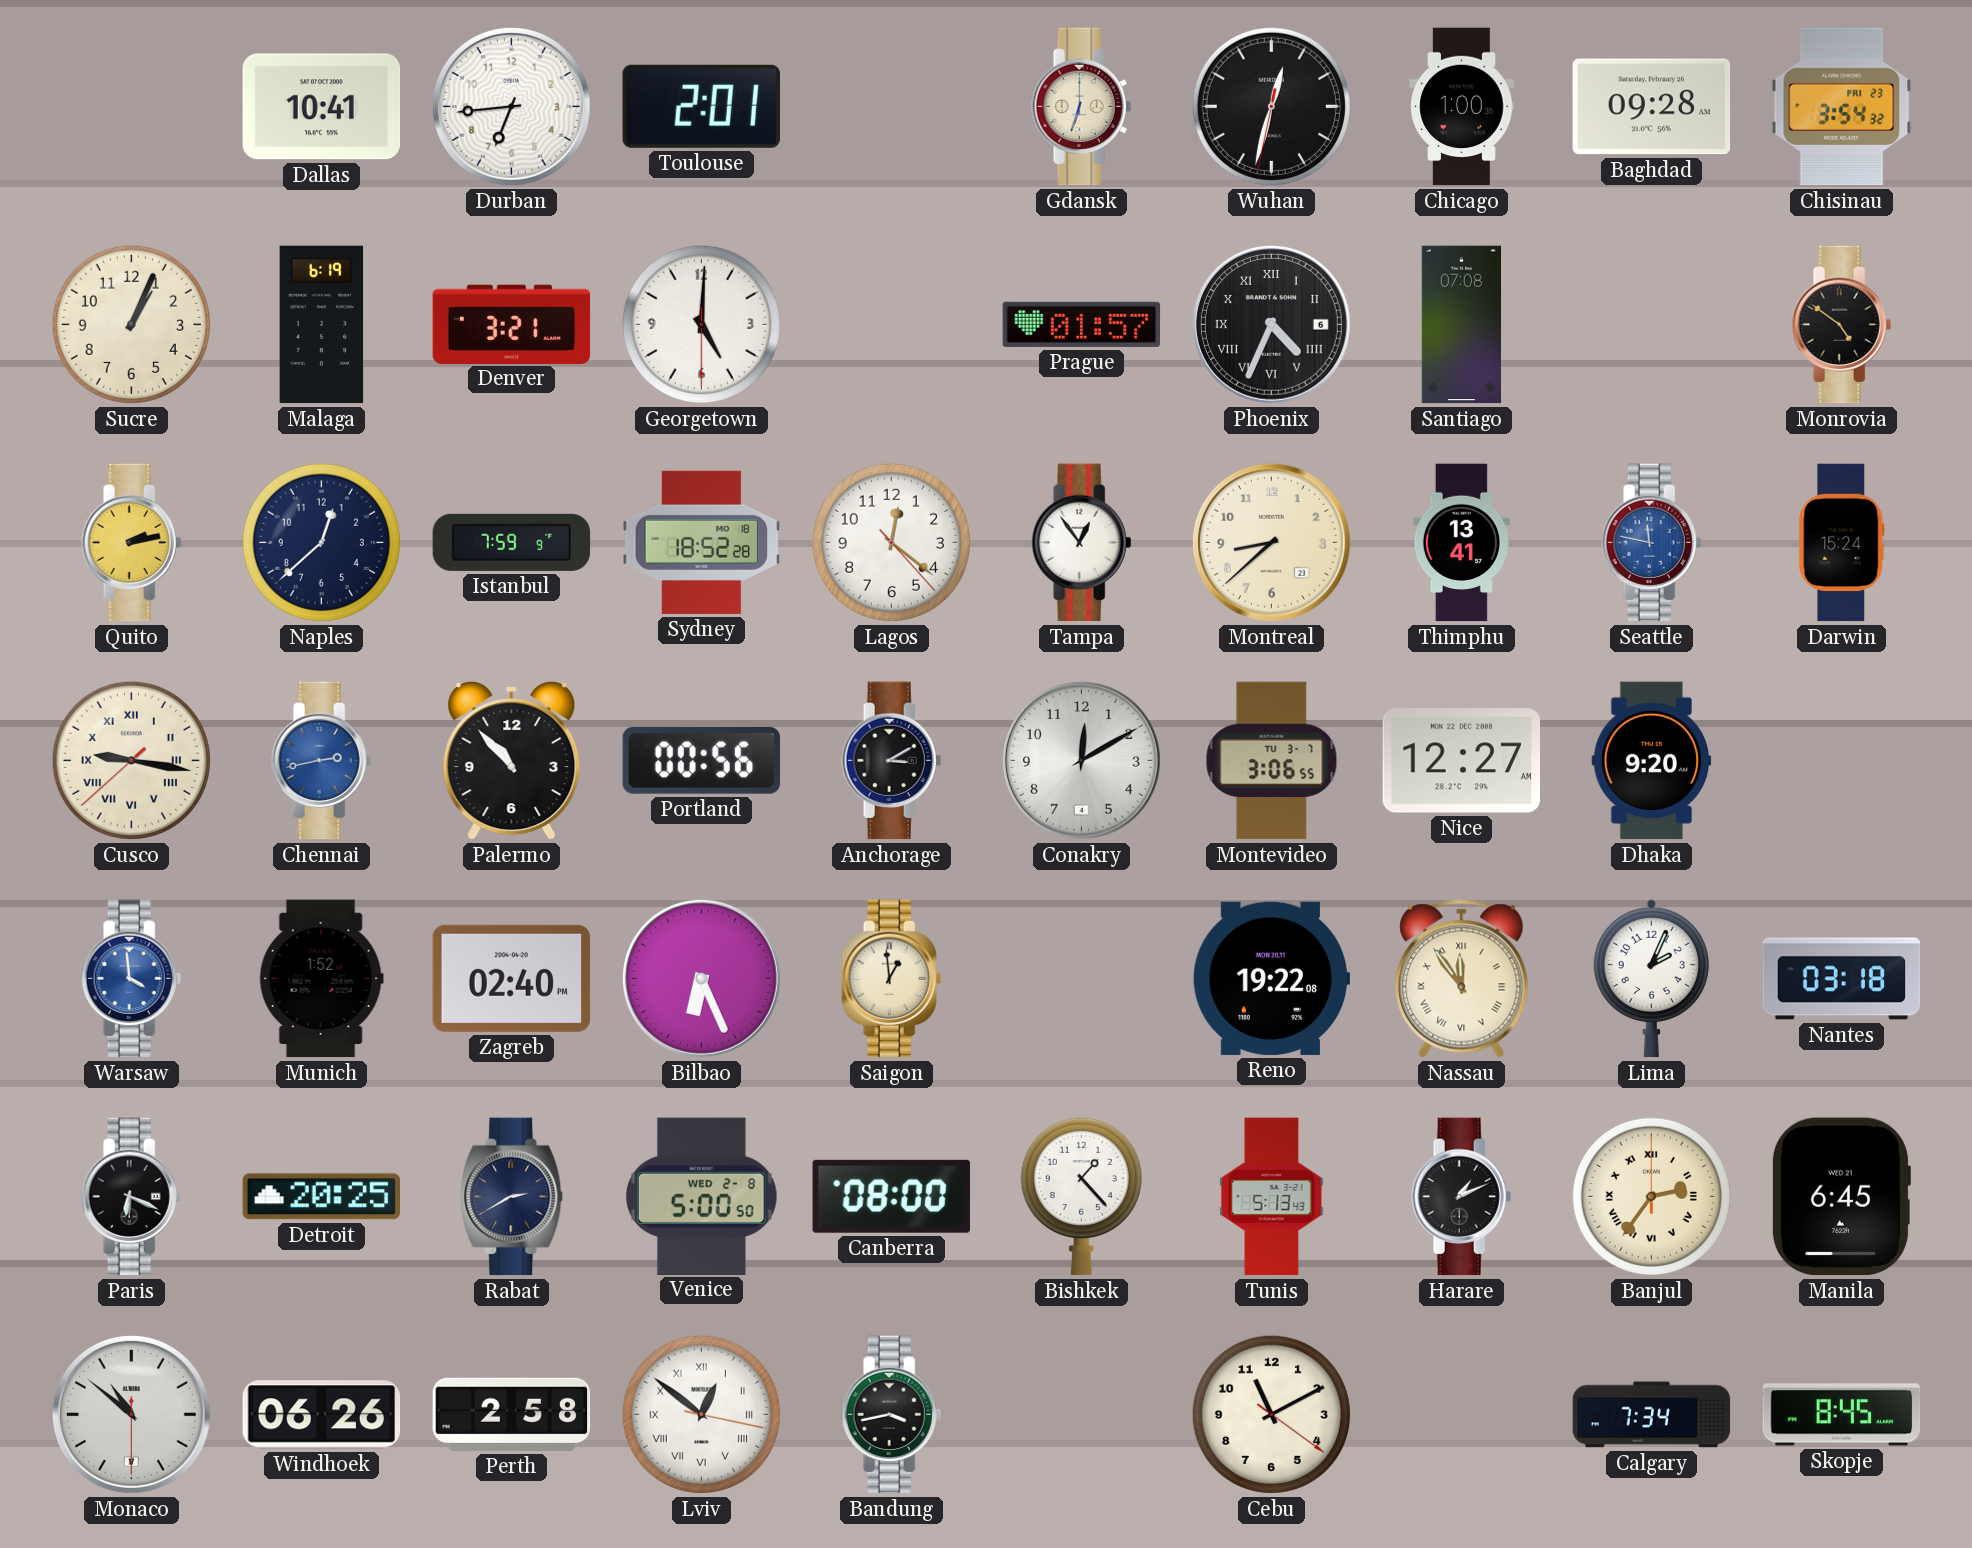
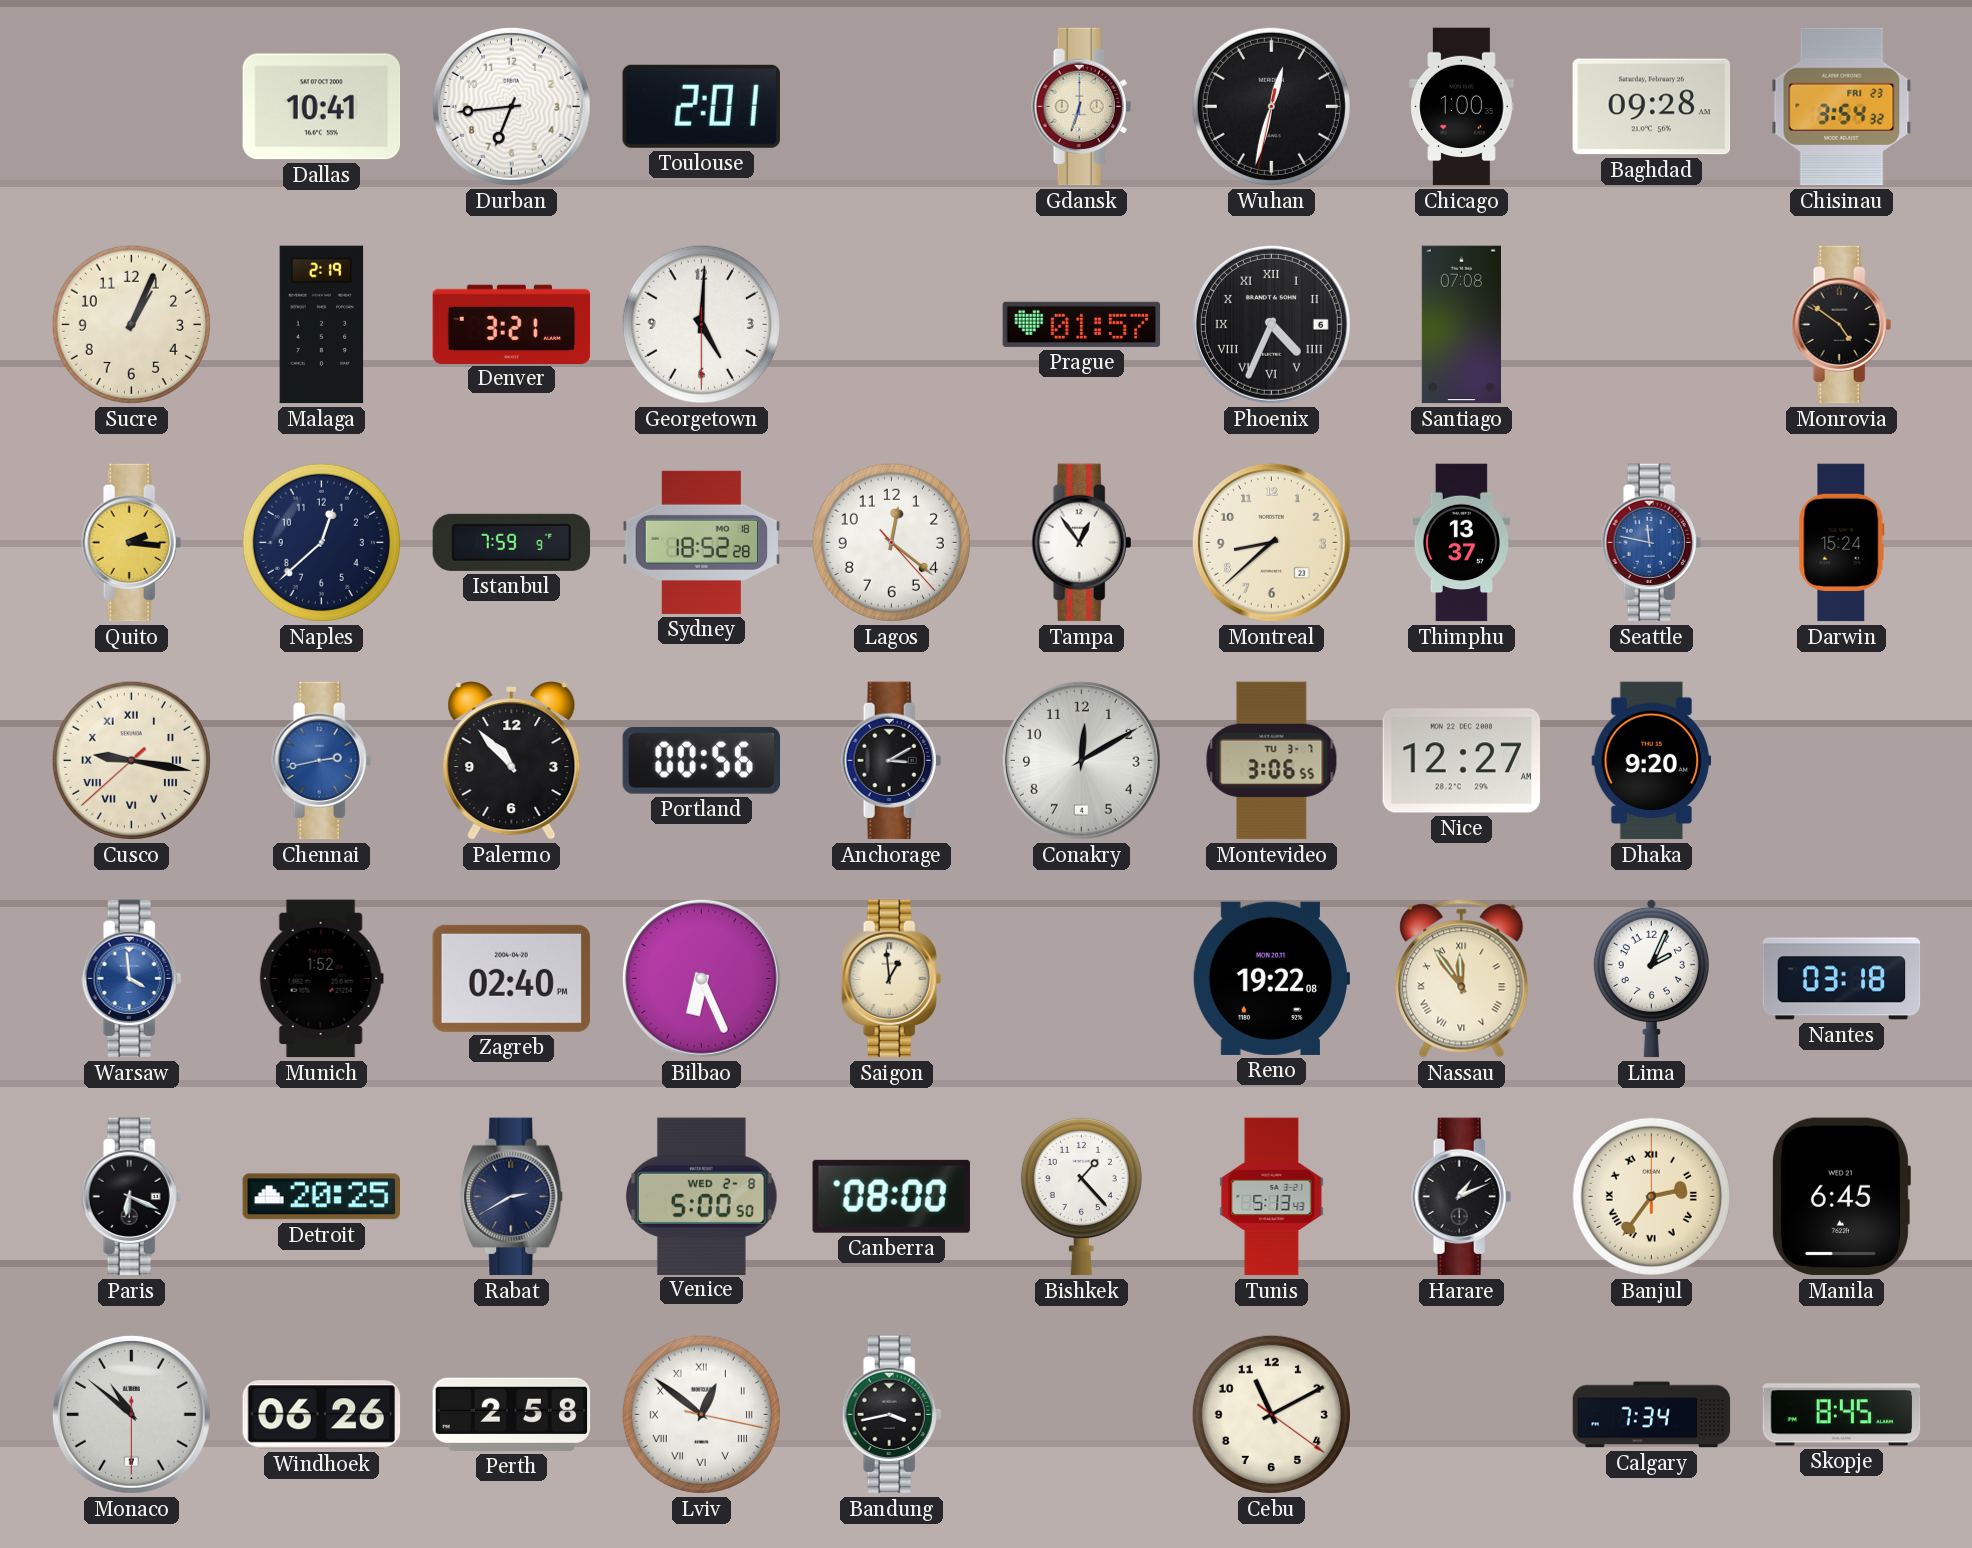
Malaga: 6:19 -> 2:19
Quito: 2:13 -> 2:16
Thimphu: 13:41 -> 13:37
